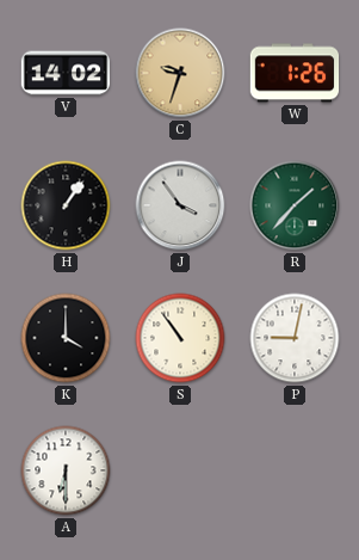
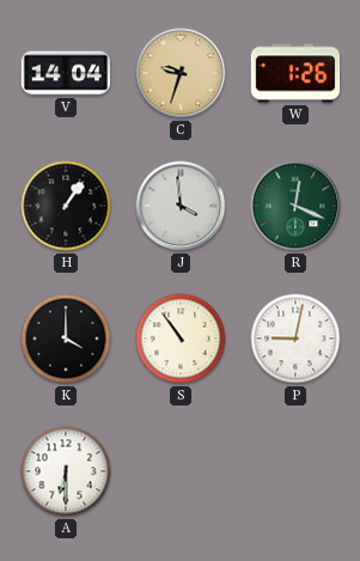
V: 14:02 -> 14:04
J: 3:54 -> 3:59
R: 1:37 -> 12:19
